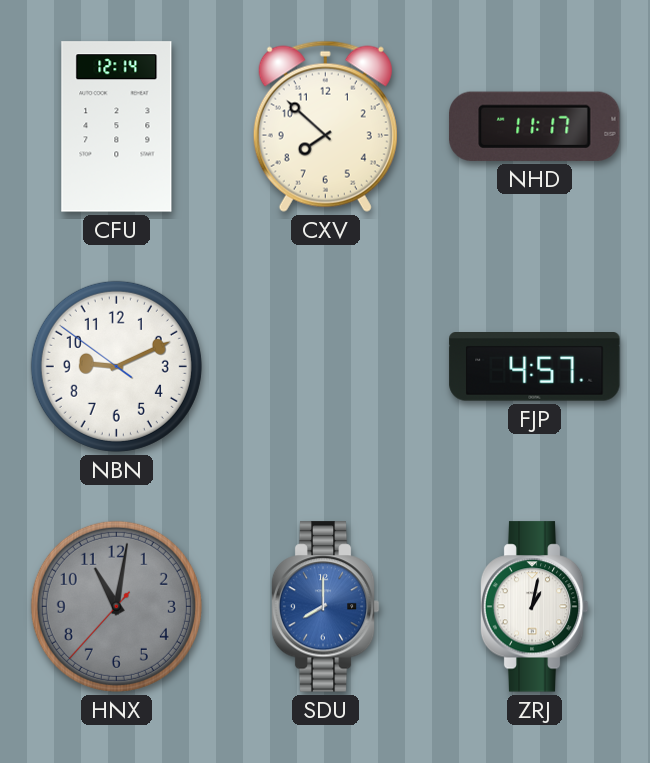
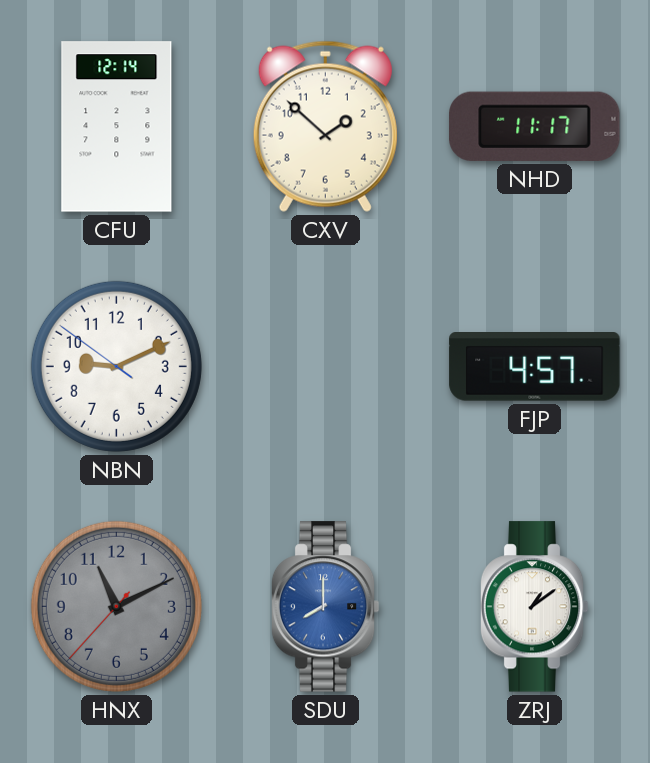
CXV: 7:52 -> 1:52
HNX: 11:01 -> 11:10
ZRJ: 1:02 -> 1:09
